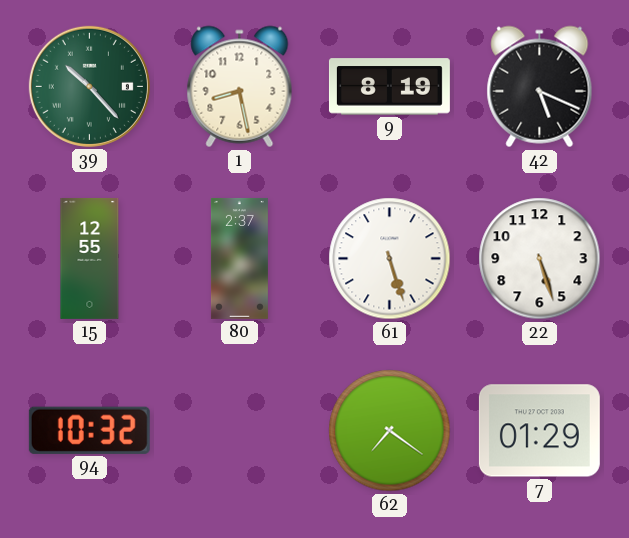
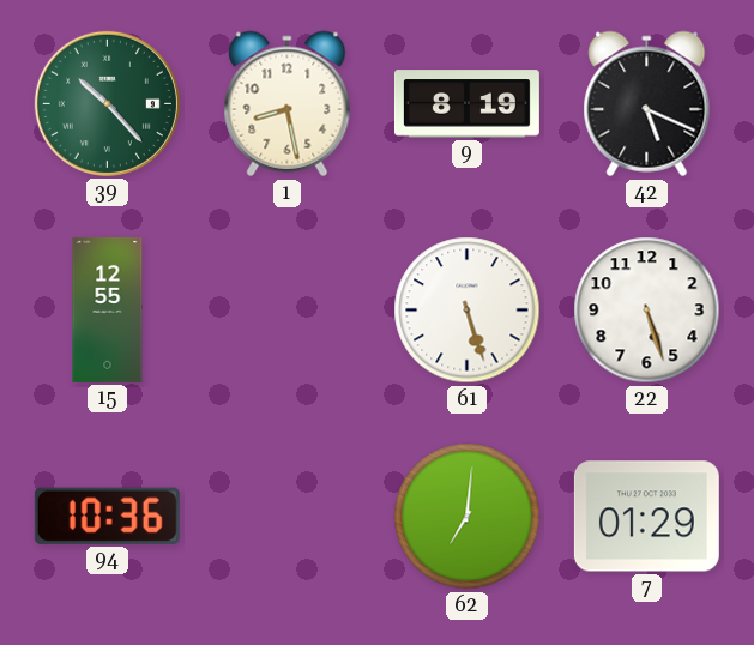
80: 2:37 -> none
94: 10:32 -> 10:36
62: 7:21 -> 7:01
